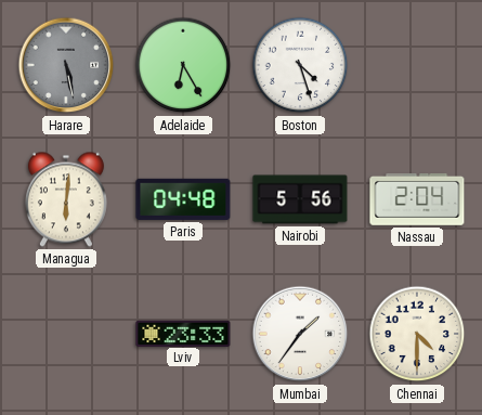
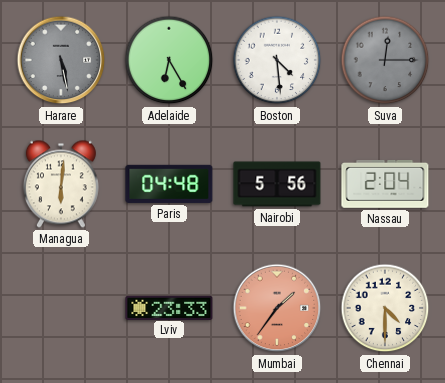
Boston: 4:27 -> 4:29
Suva: none -> 12:15
Mumbai dial: white -> salmon
